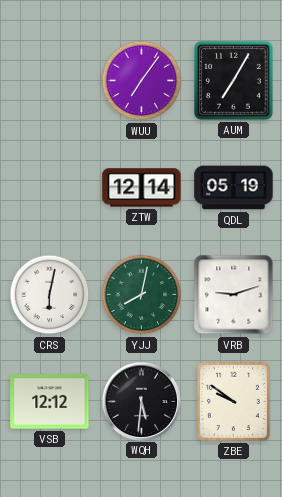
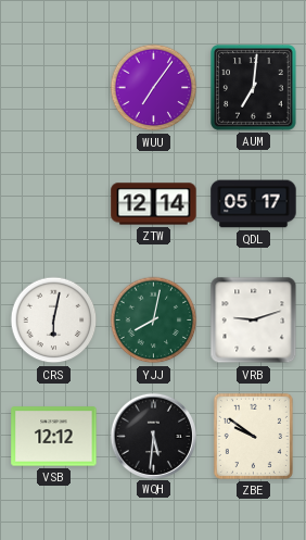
AUM: 7:05 -> 7:01
QDL: 05:19 -> 05:17
